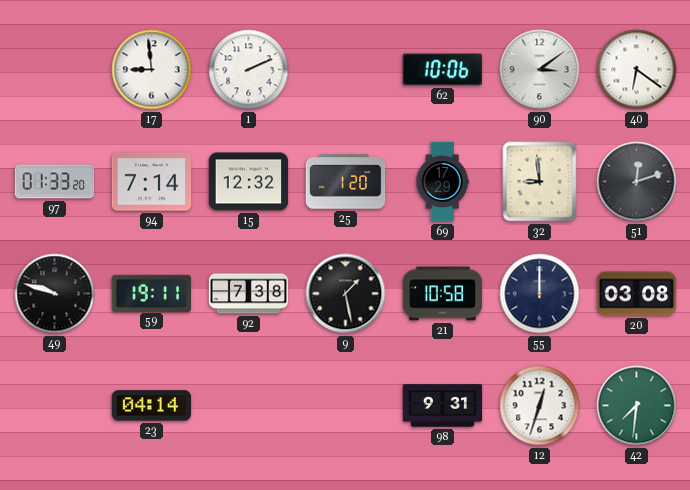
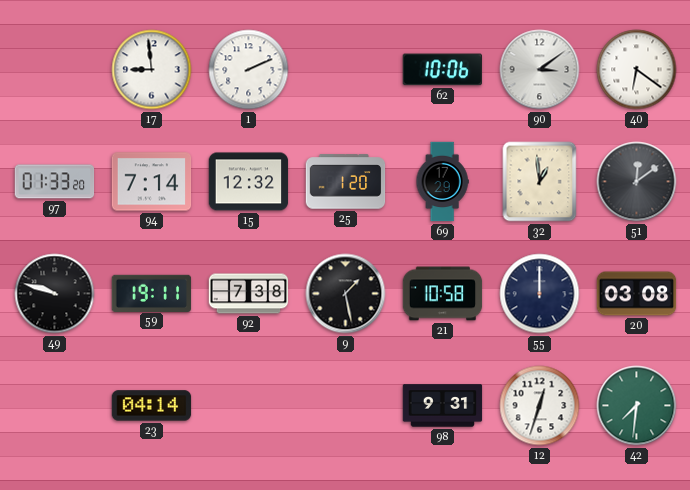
32: 8:59 -> 12:59
51: 12:12 -> 12:09
